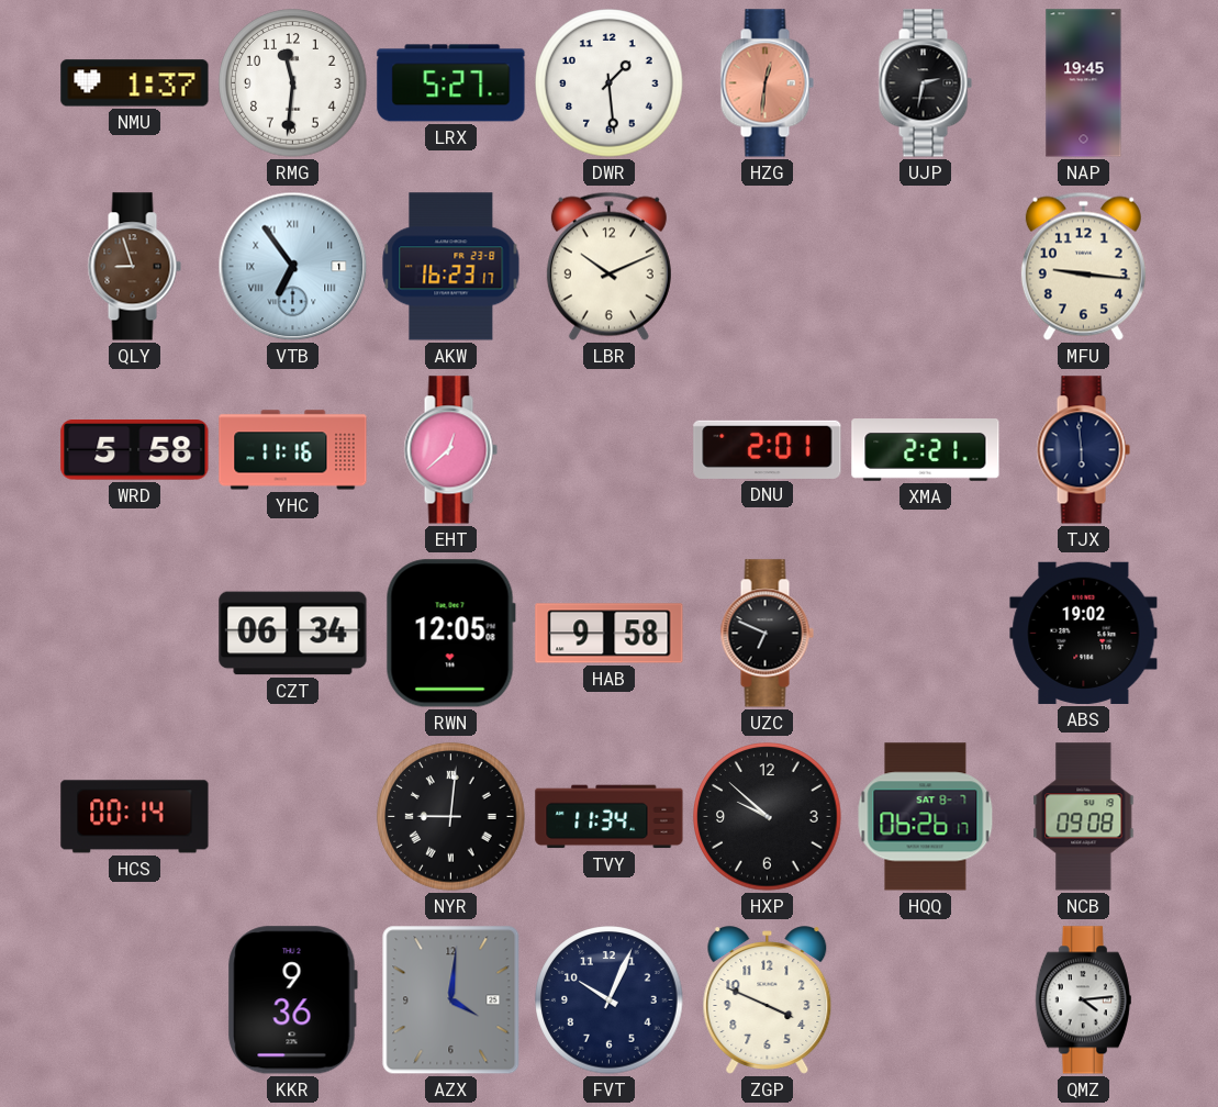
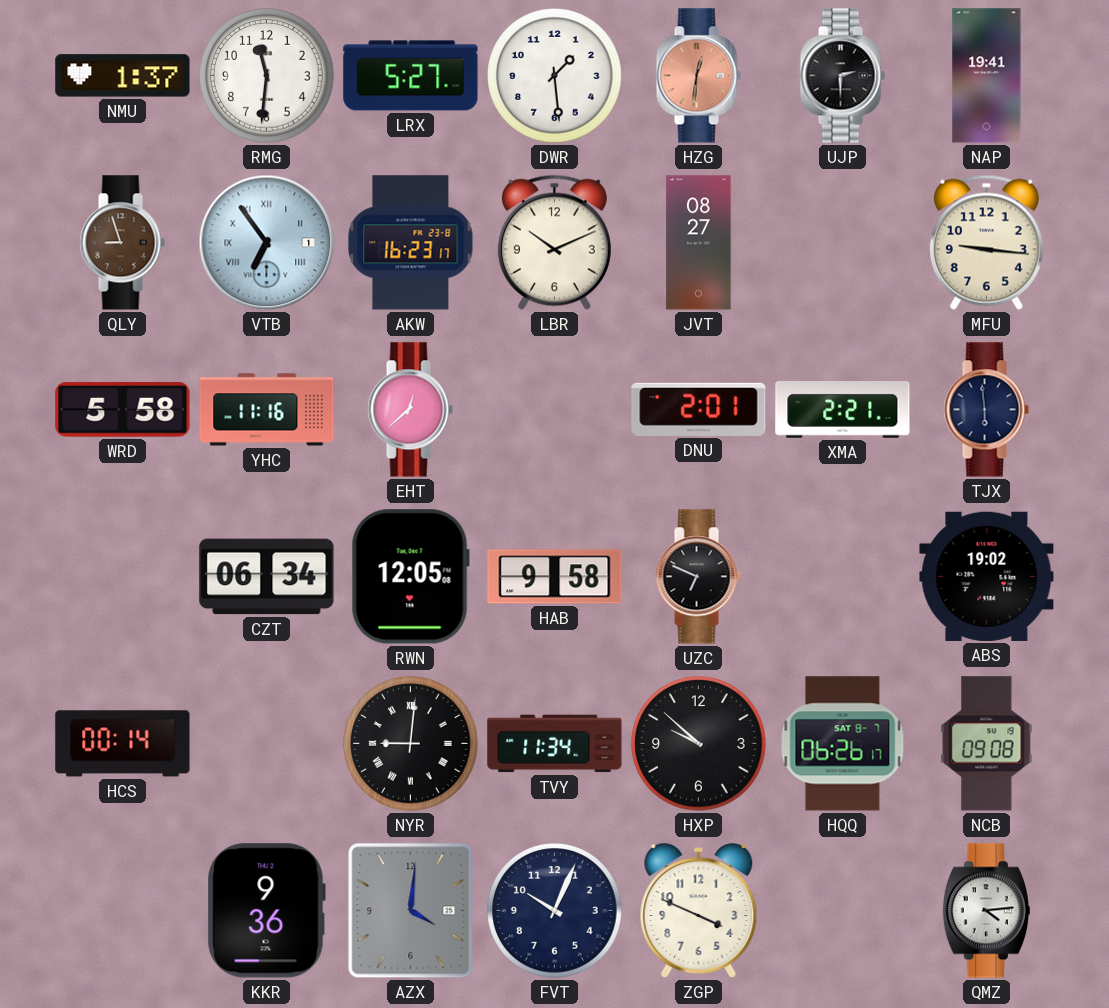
UJP: 2:32 -> 2:30
NAP: 19:45 -> 19:41
JVT: none -> 08:27
